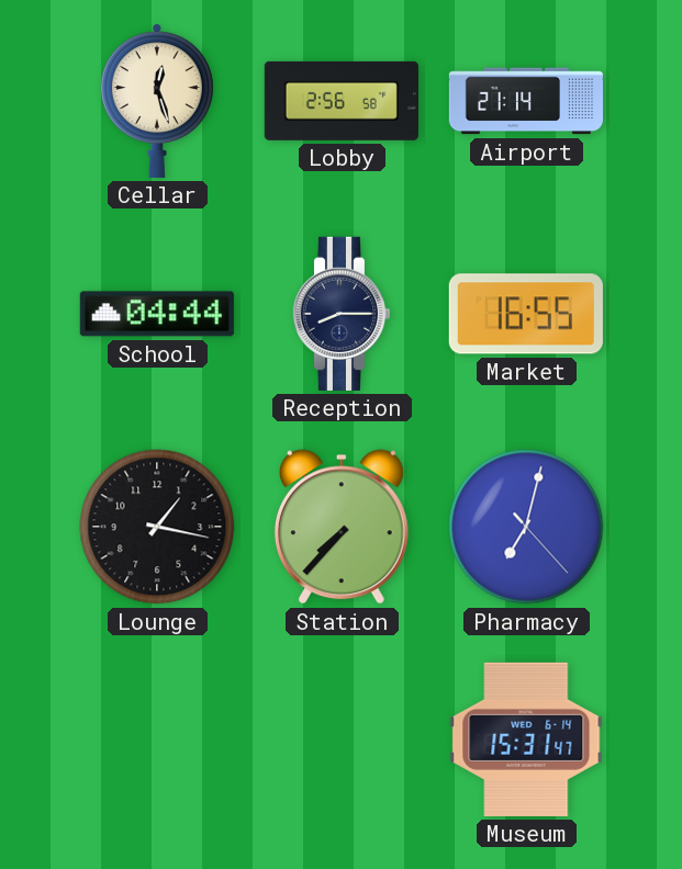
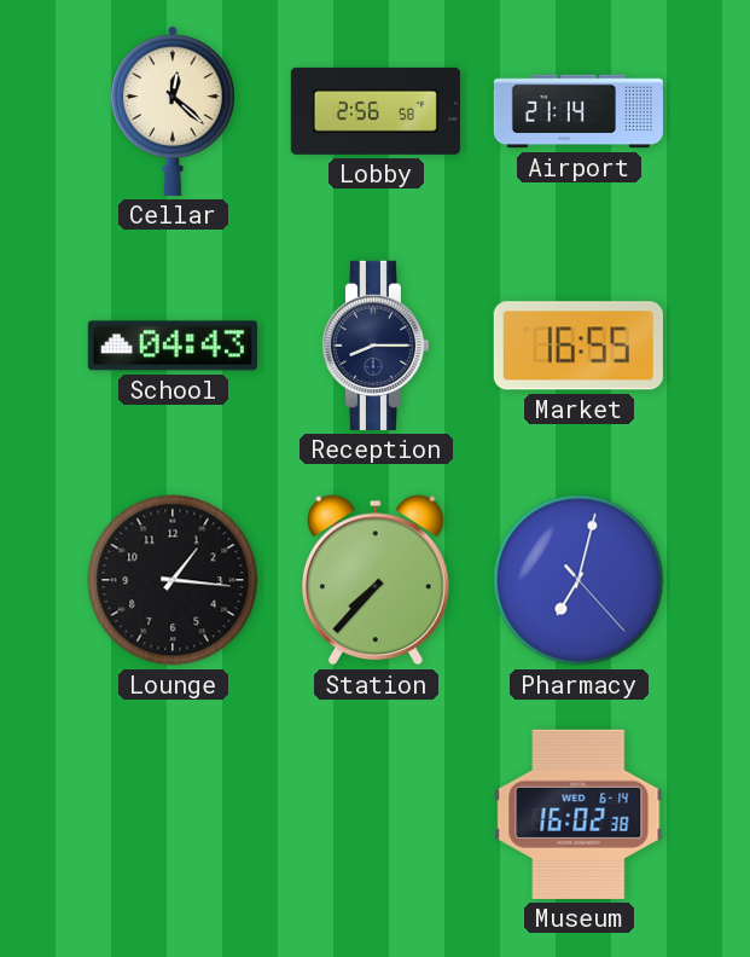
Cellar: 12:27 -> 12:22
School: 04:44 -> 04:43
Lounge: 1:17 -> 1:16
Museum: 15:31 -> 16:02
